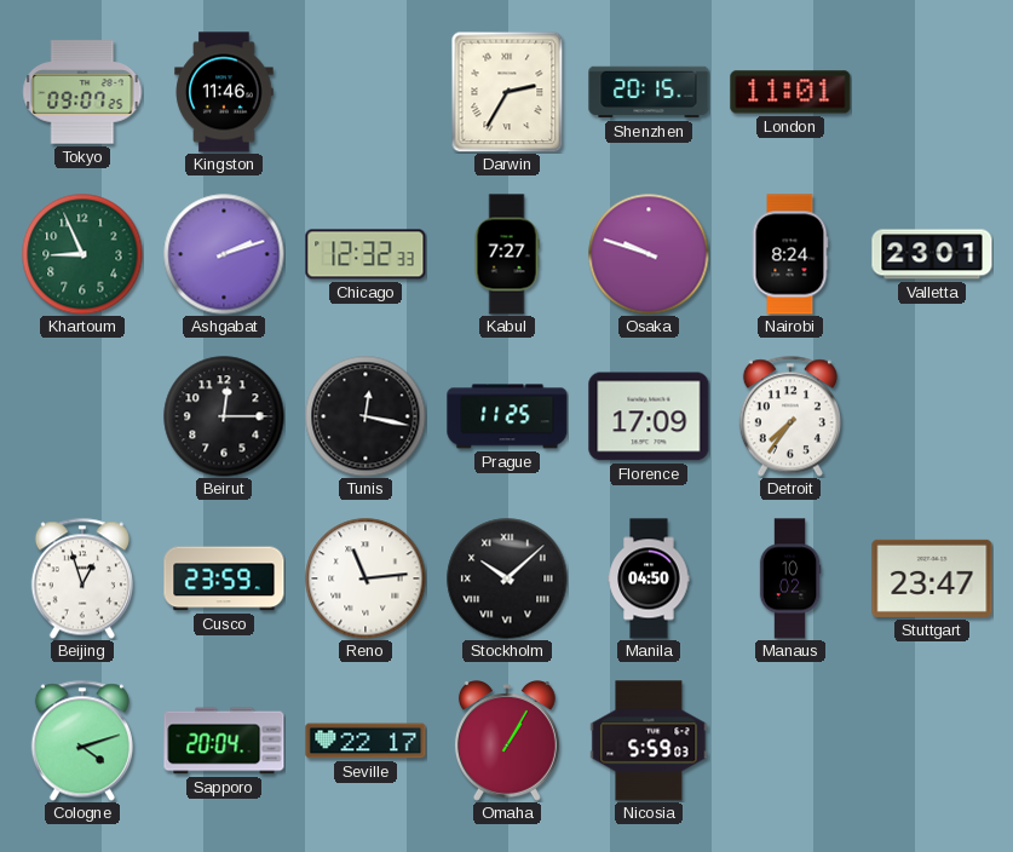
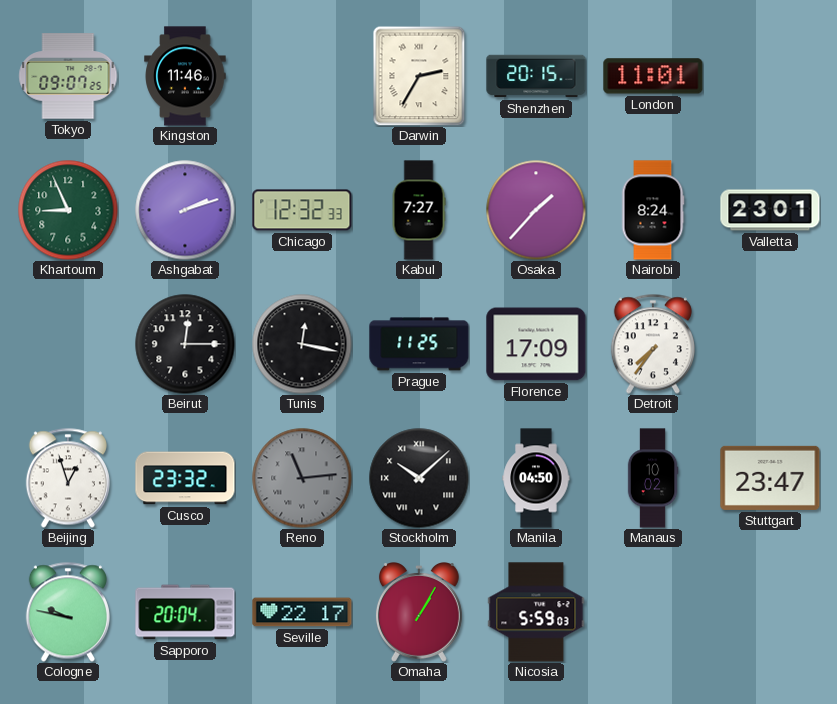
Osaka: 9:48 -> 1:37
Cusco: 23:59 -> 23:32
Reno dial: white -> grey
Cologne: 4:12 -> 9:47
